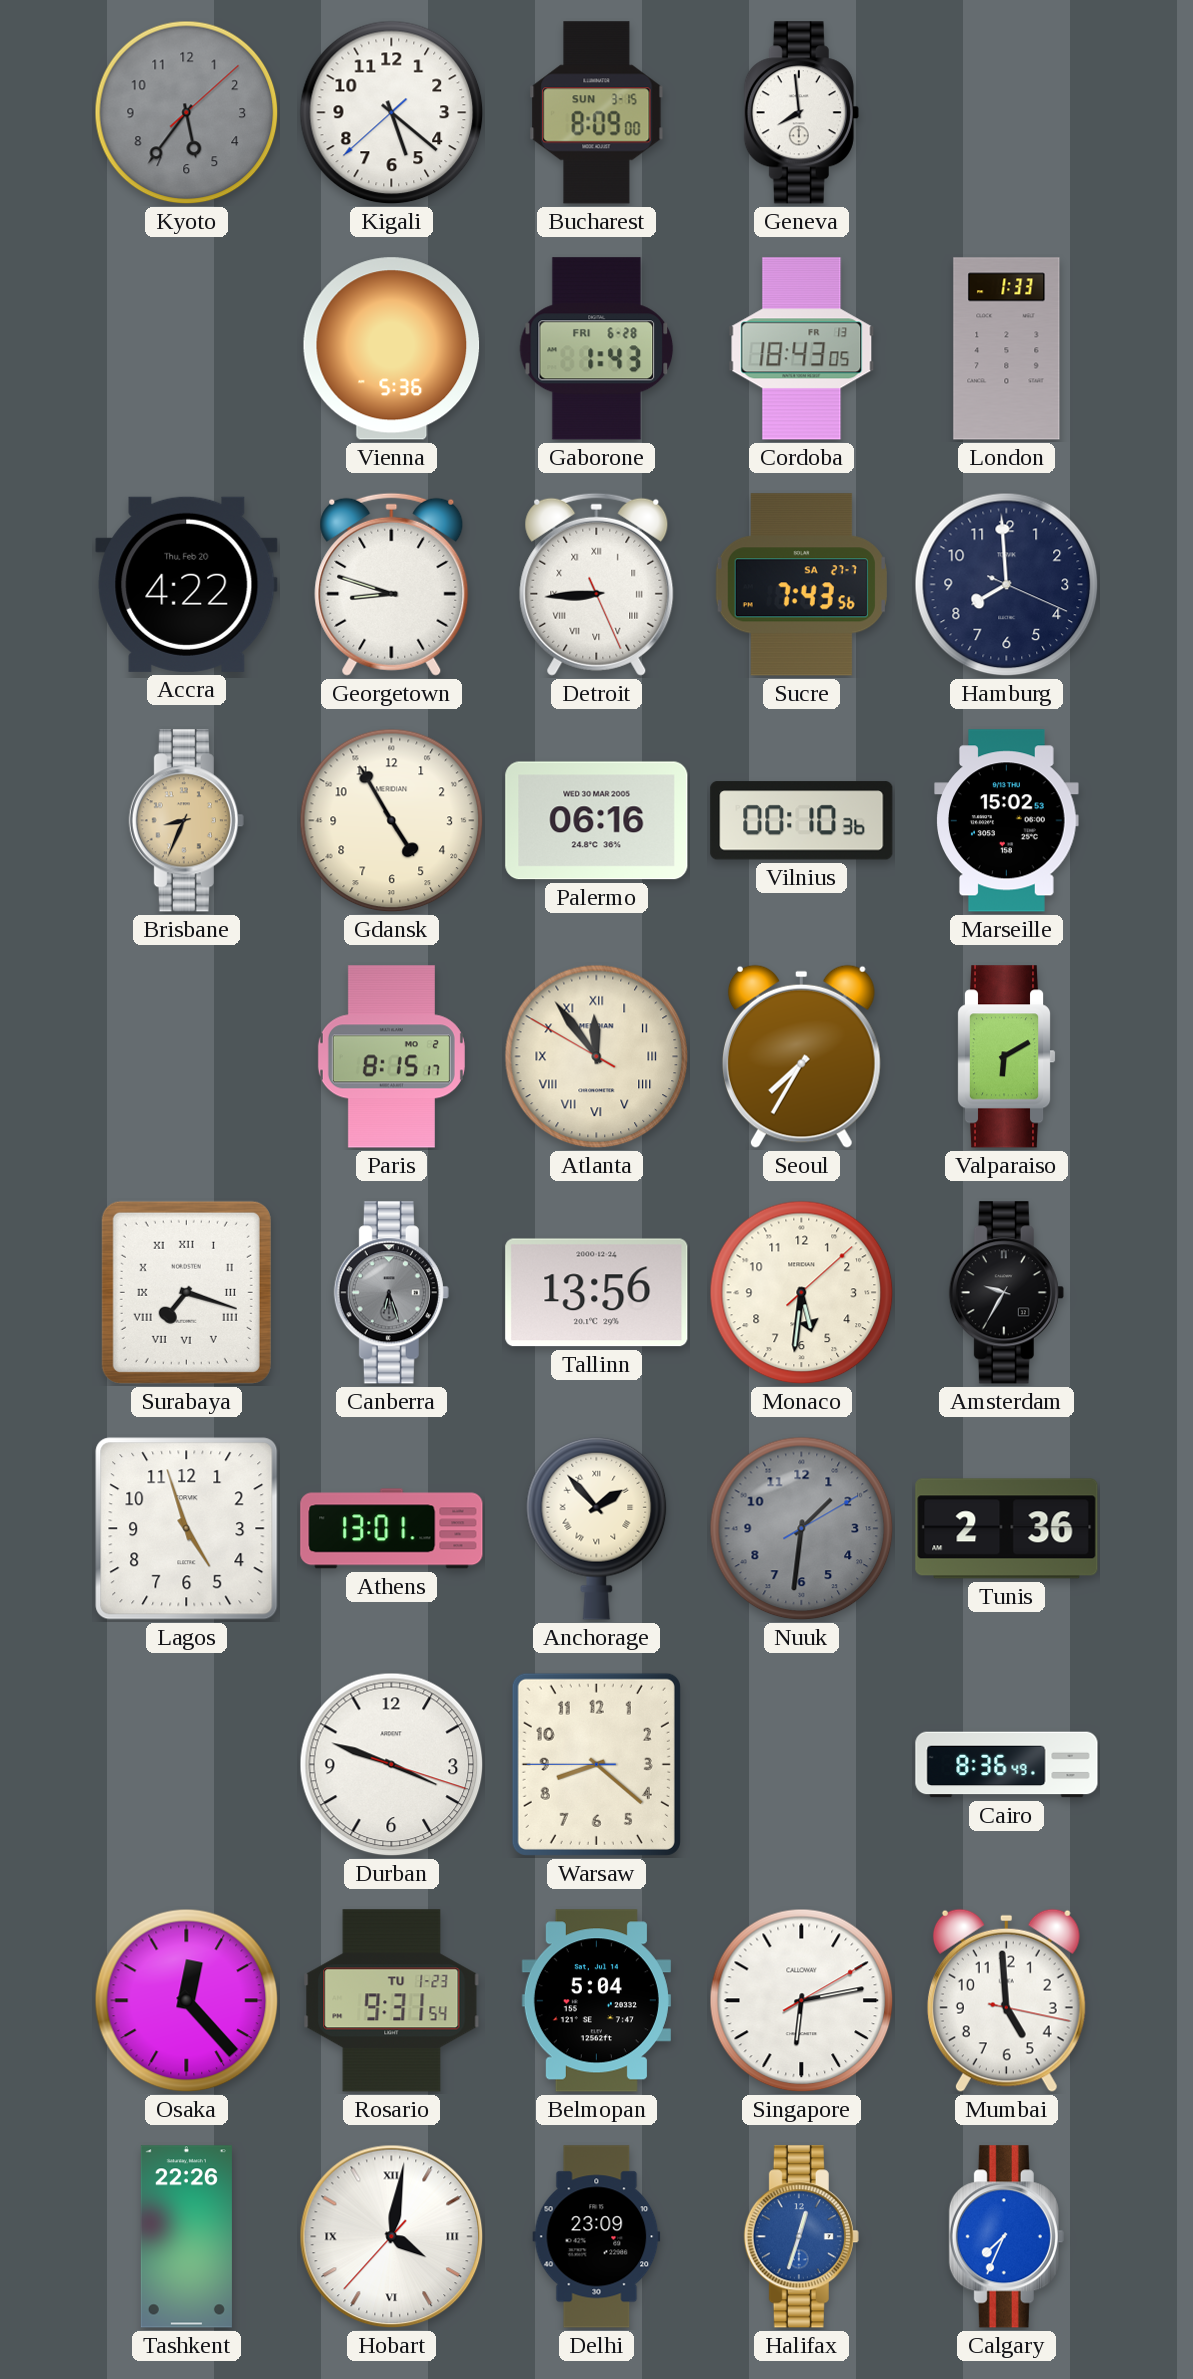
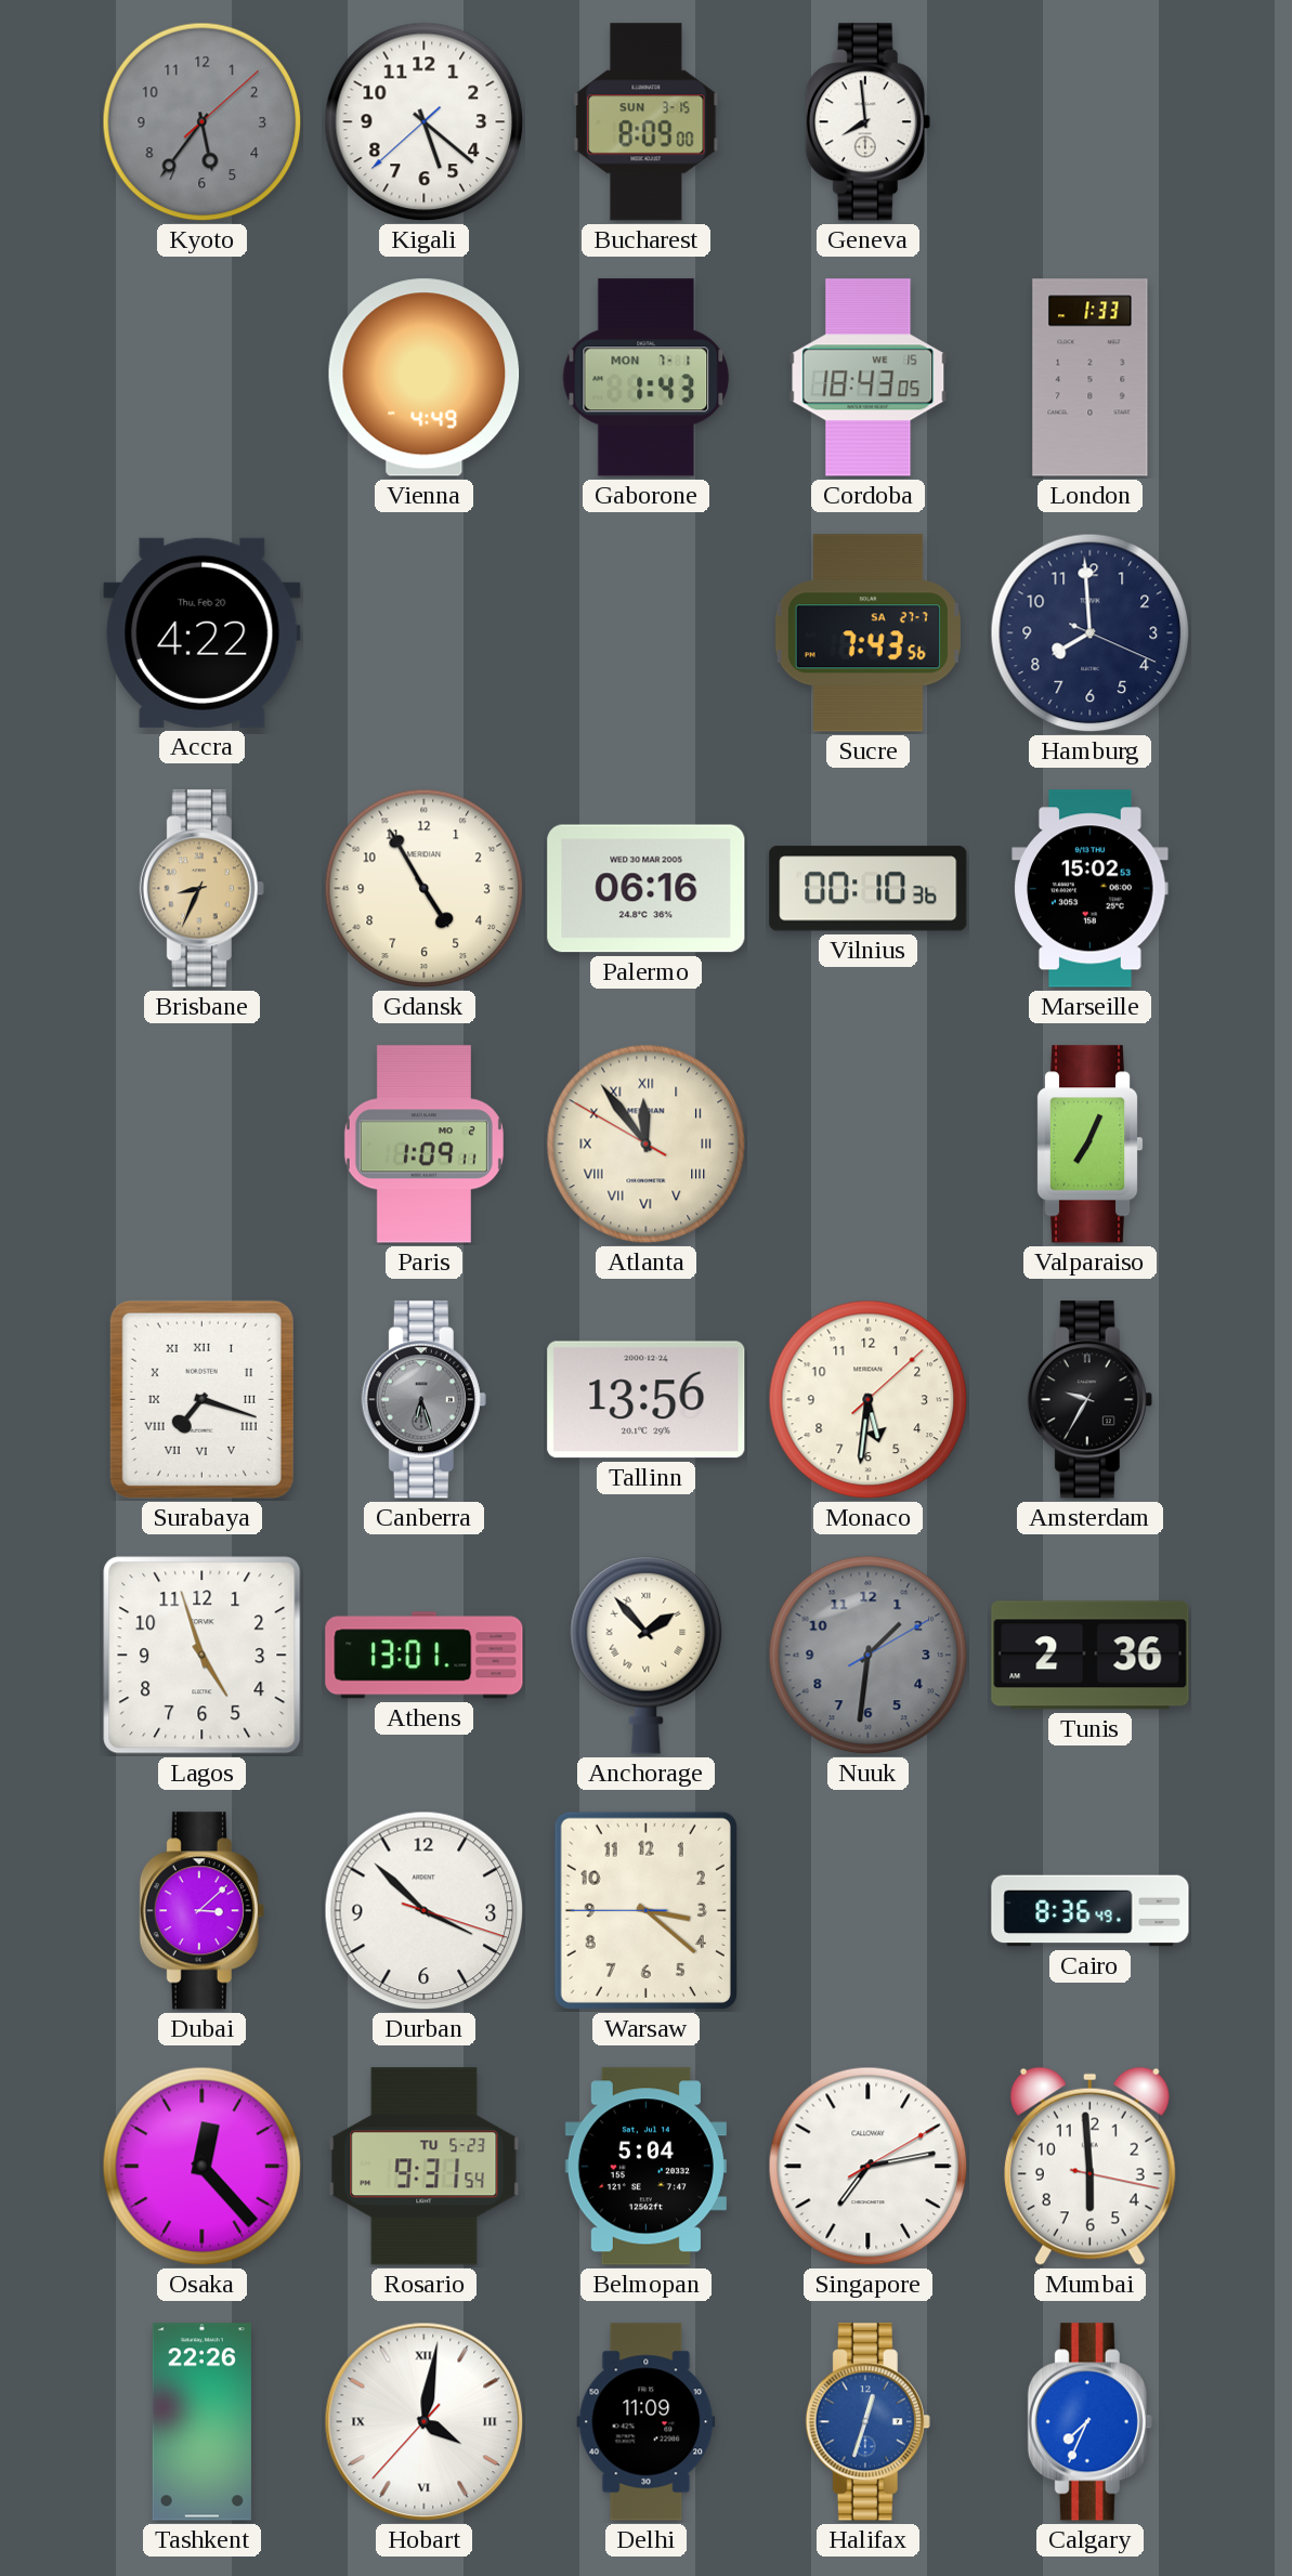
Vienna: 5:36 -> 4:49
Gaborone date: FRI 6-28 -> MON 7-1
Cordoba date: FR 13 -> WE 15
Georgetown: 8:48 -> none
Detroit: 8:44 -> none
Paris: 8:15 -> 1:09
Seoul: 7:35 -> none
Valparaiso: 6:10 -> 7:04
Dubai: none -> 3:08
Durban: 3:48 -> 3:52
Warsaw: 8:21 -> 3:21
Rosario date: TU 1-23 -> TU 5-23
Singapore: 6:13 -> 7:13
Mumbai: 4:59 -> 5:59
Delhi: 23:09 -> 11:09
